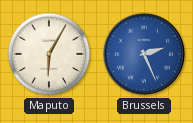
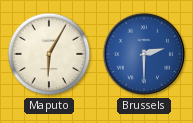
Brussels: 2:26 -> 2:30
